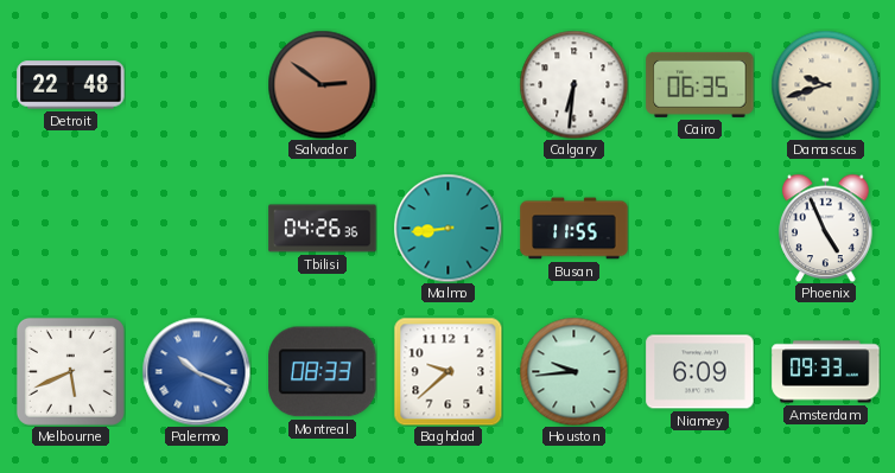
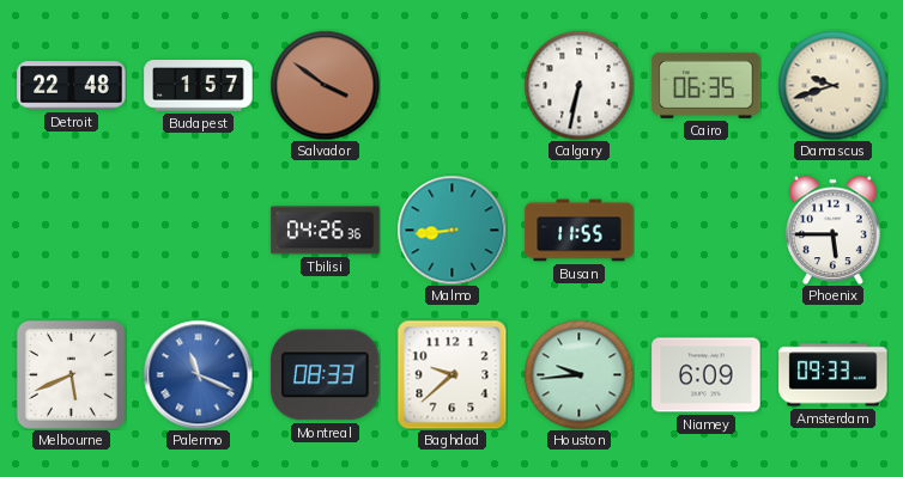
Budapest: none -> 1:57
Salvador: 2:51 -> 3:51
Calgary: 6:31 -> 6:32
Phoenix: 4:56 -> 5:45
Palermo: 10:19 -> 11:19
